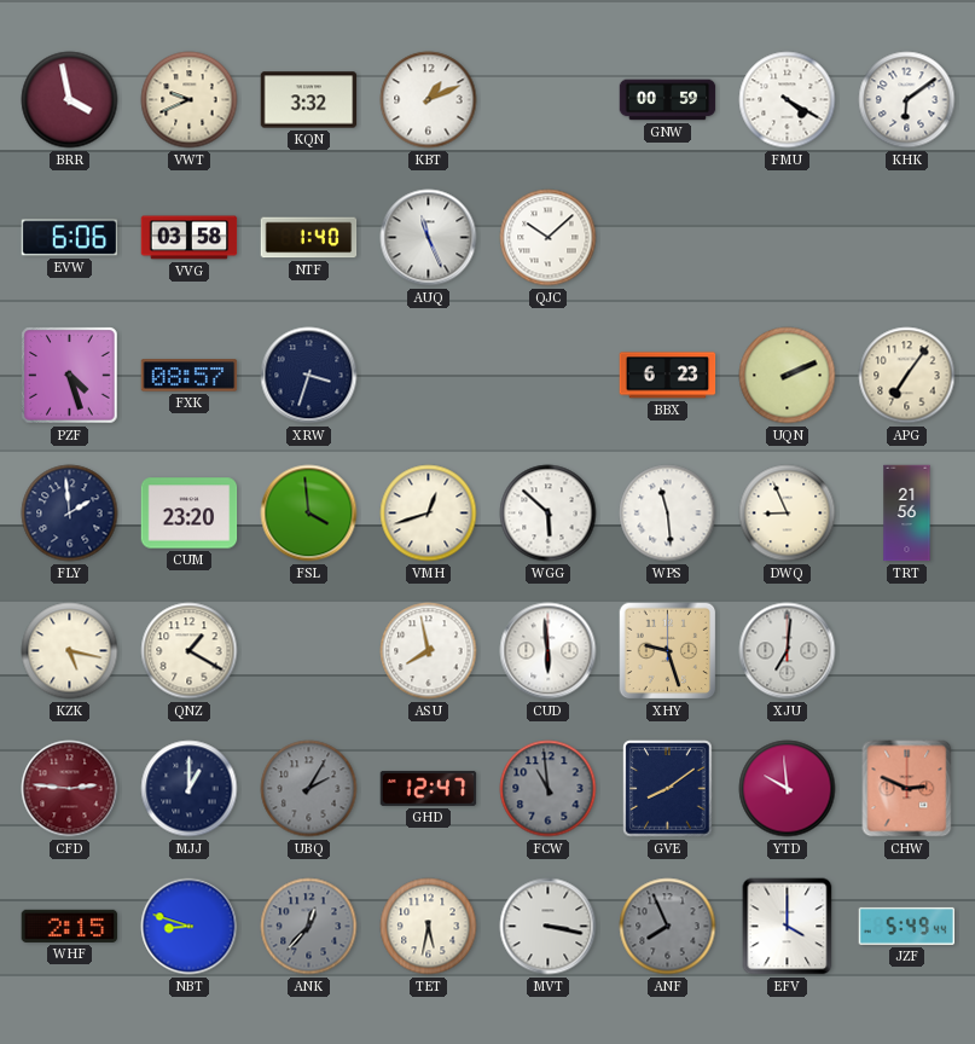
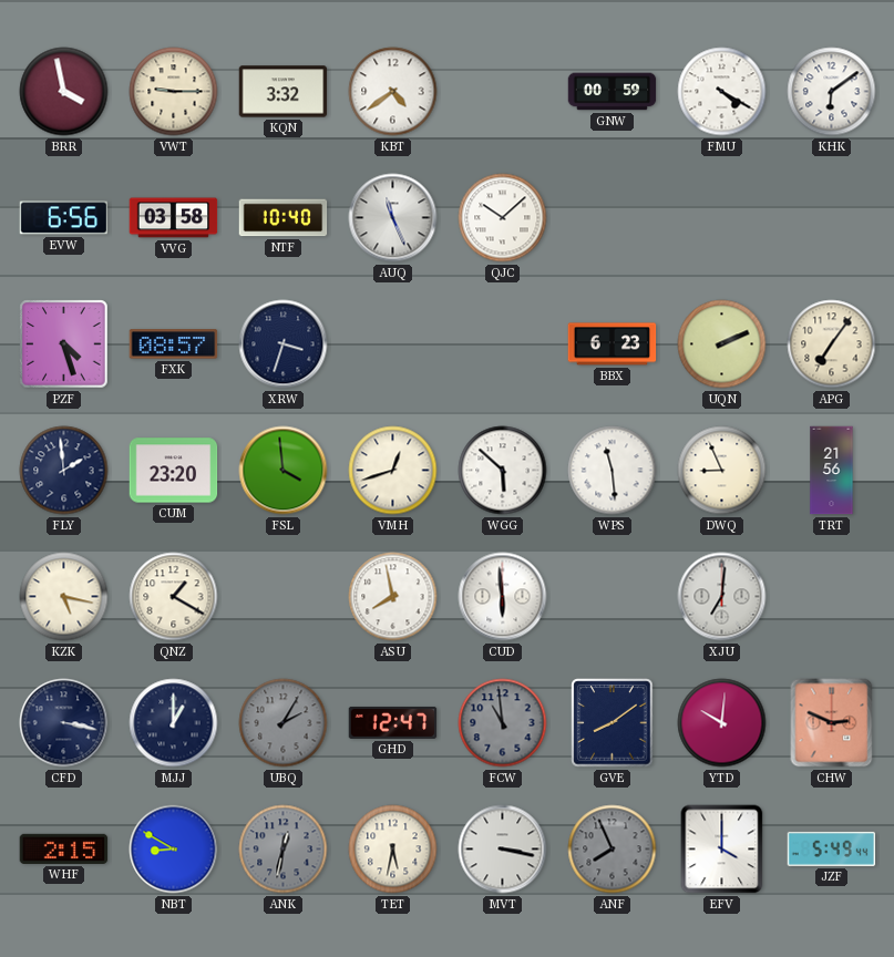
VWT: 9:41 -> 9:15
KBT: 1:11 -> 4:39
EVW: 6:06 -> 6:56
NTF: 1:40 -> 10:40
XHY: 9:27 -> none
CFD: 2:46 -> 3:17
CFD dial: burgundy -> navy
YTD: 9:59 -> 10:01
NBT: 8:48 -> 8:50
ANK: 12:37 -> 12:32
